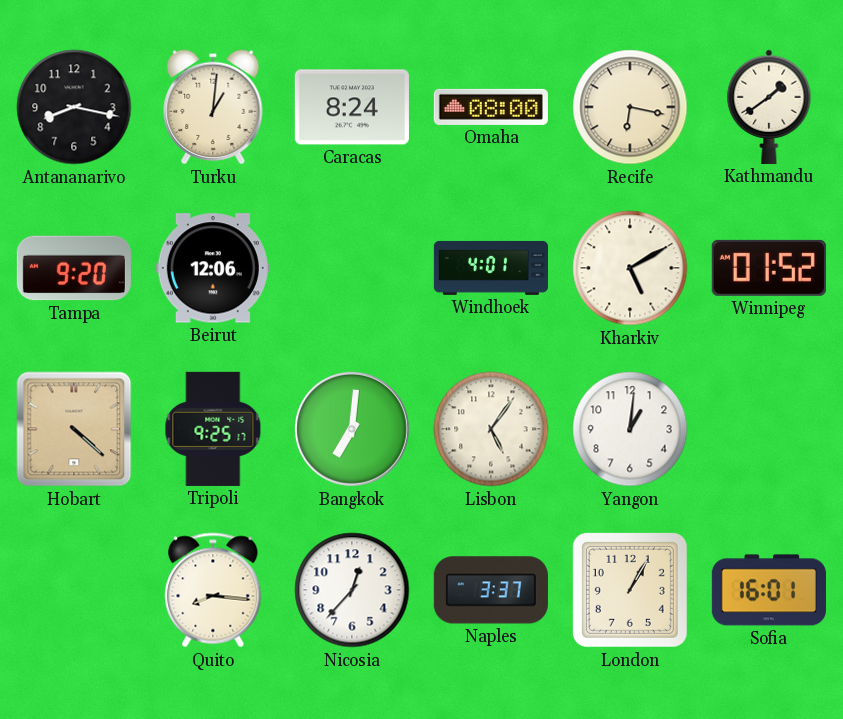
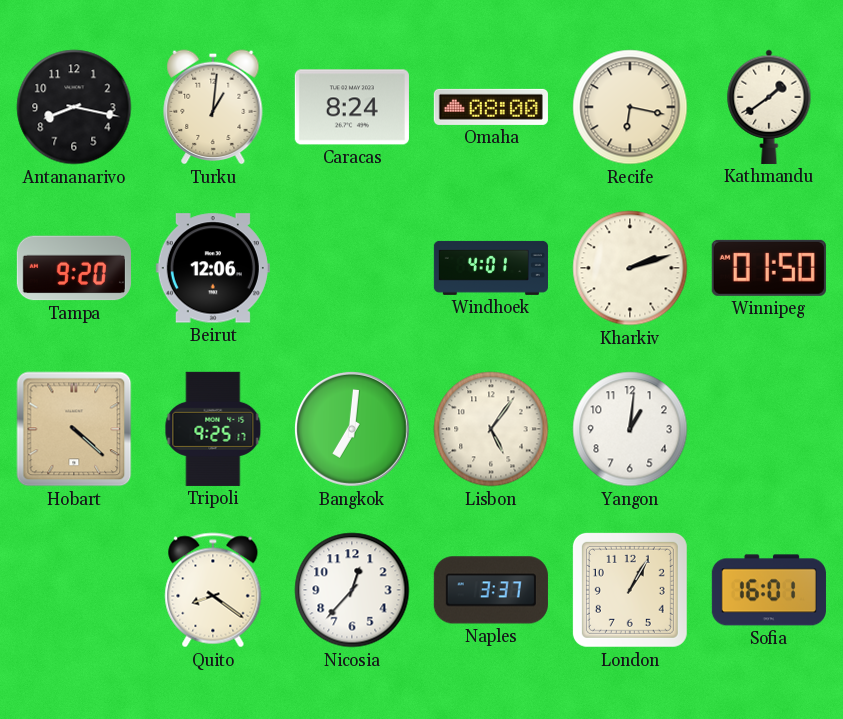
Kharkiv: 5:10 -> 2:12
Winnipeg: 01:52 -> 01:50
Quito: 8:16 -> 8:21
